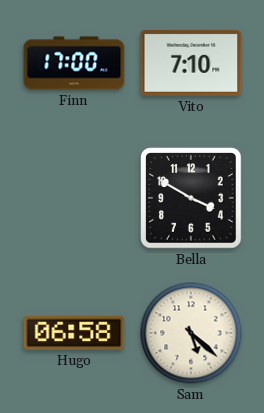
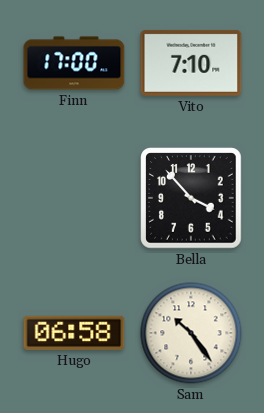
Bella: 3:50 -> 3:53
Sam: 5:22 -> 10:24
